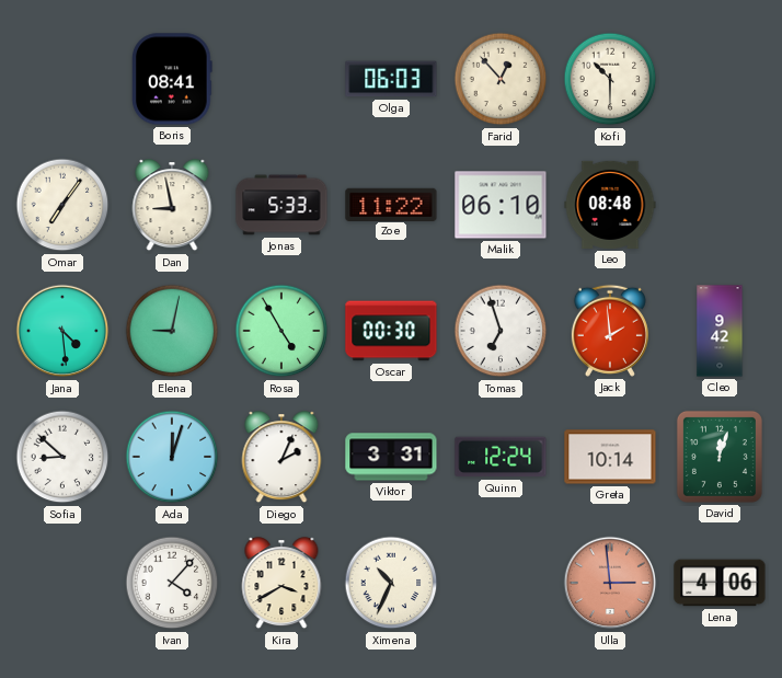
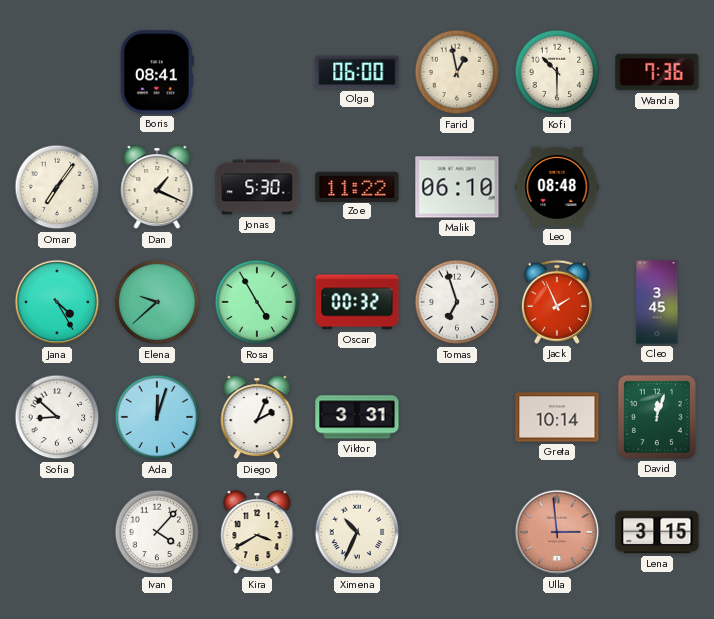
Olga: 06:03 -> 06:00
Farid: 12:53 -> 12:58
Wanda: none -> 7:36
Dan: 8:58 -> 1:19
Jonas: 5:33 -> 5:30
Jana: 4:29 -> 4:25
Elena: 9:02 -> 9:38
Oscar: 00:30 -> 00:32
Jack: 1:59 -> 1:56
Cleo: 9:42 -> 3:45
Quinn: 12:24 -> none
Lena: 4:06 -> 3:15
